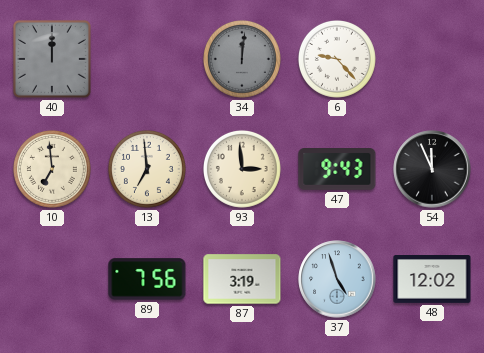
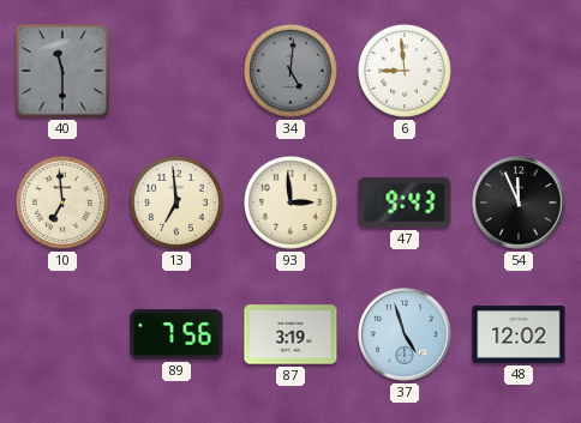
40: 12:00 -> 11:30
34: 12:01 -> 5:01
6: 9:23 -> 8:59
